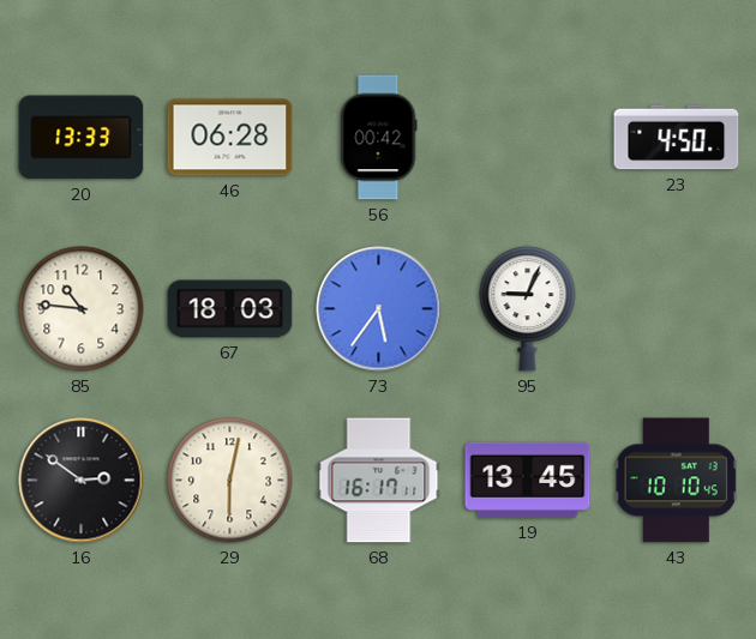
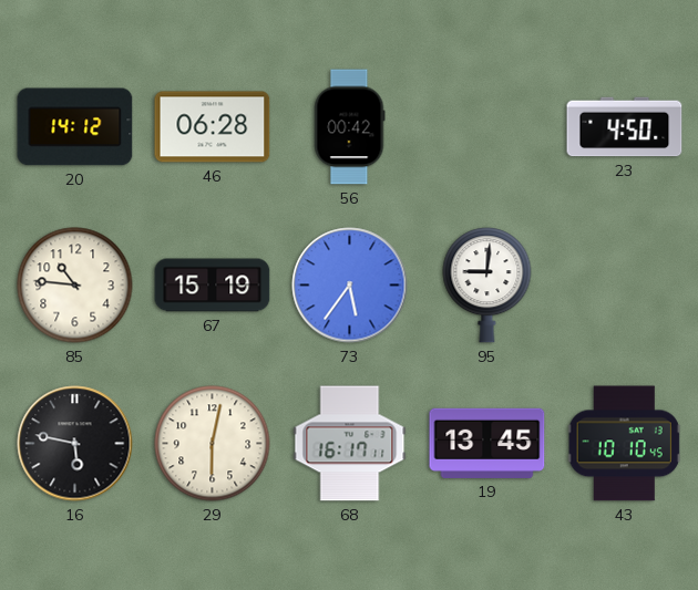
20: 13:33 -> 14:12
67: 18:03 -> 15:19
95: 9:04 -> 9:01
16: 2:51 -> 5:47
